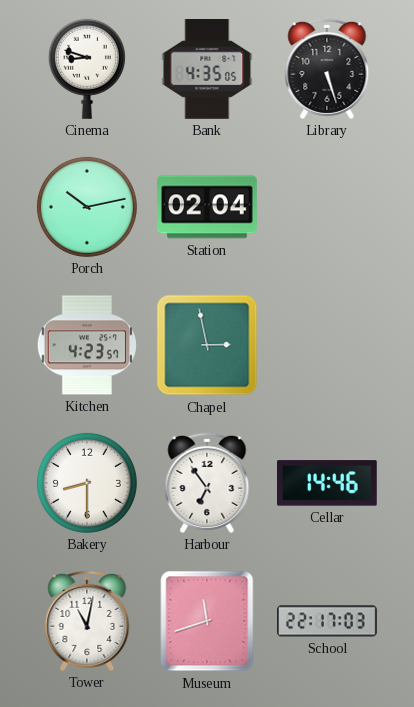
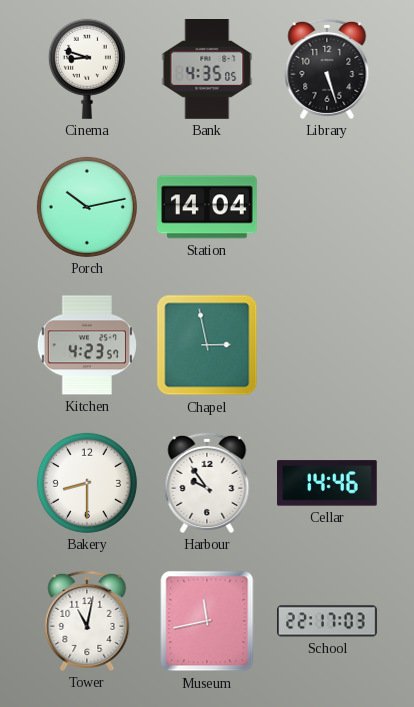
Station: 02:04 -> 14:04
Harbour: 6:54 -> 9:54
Museum: 11:42 -> 11:43
